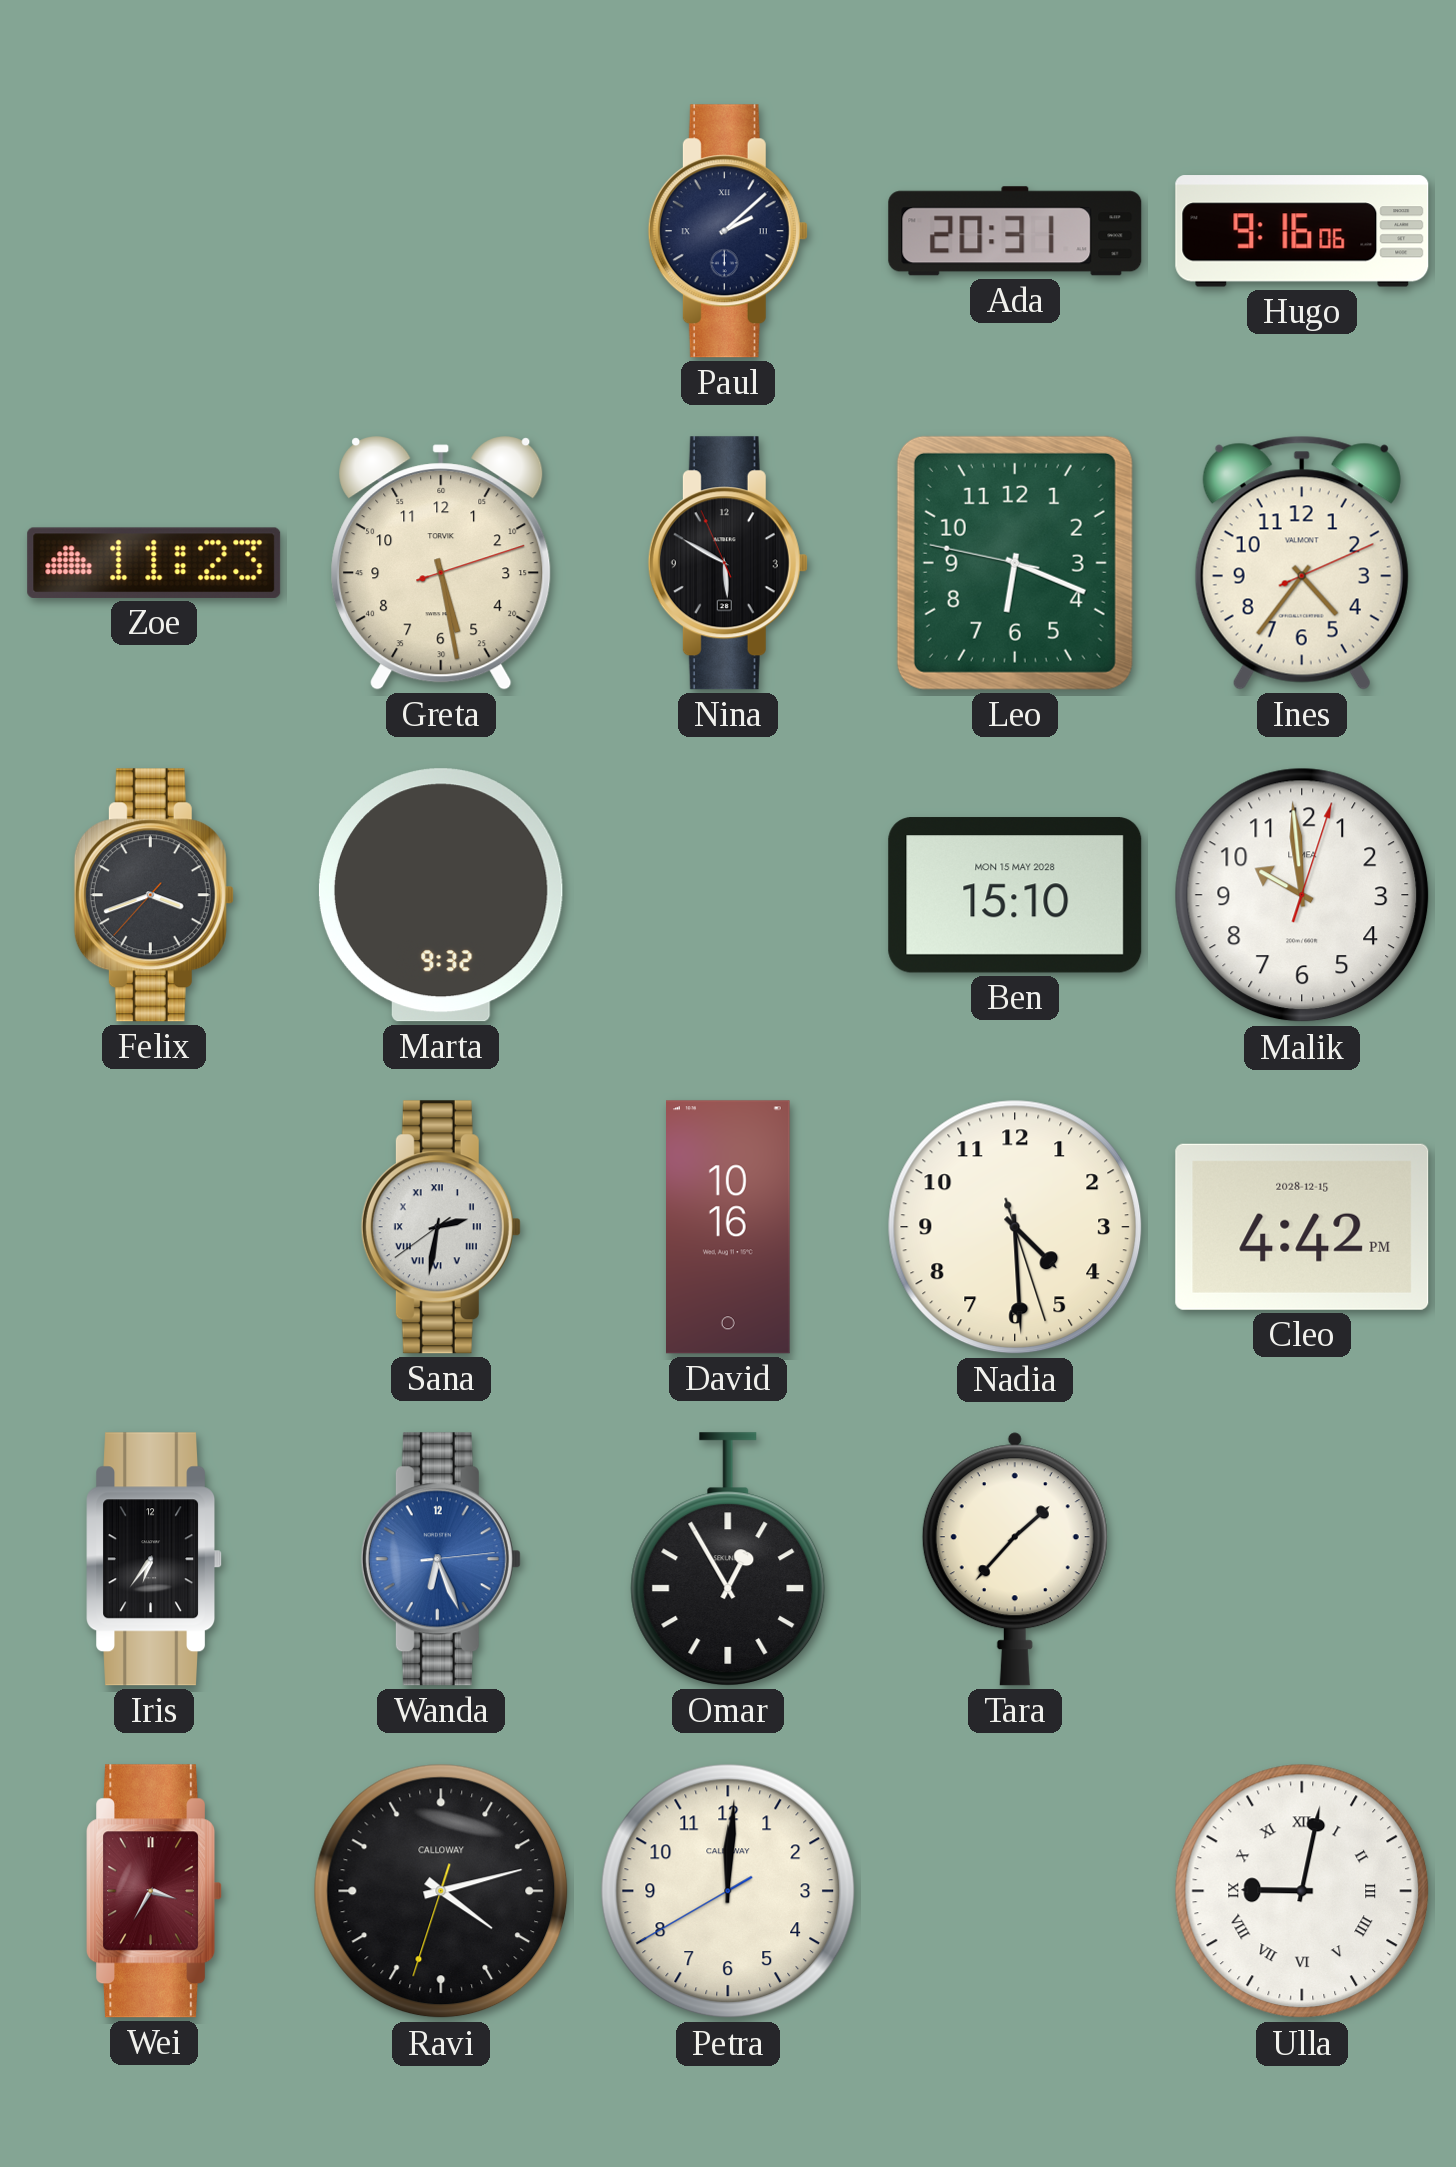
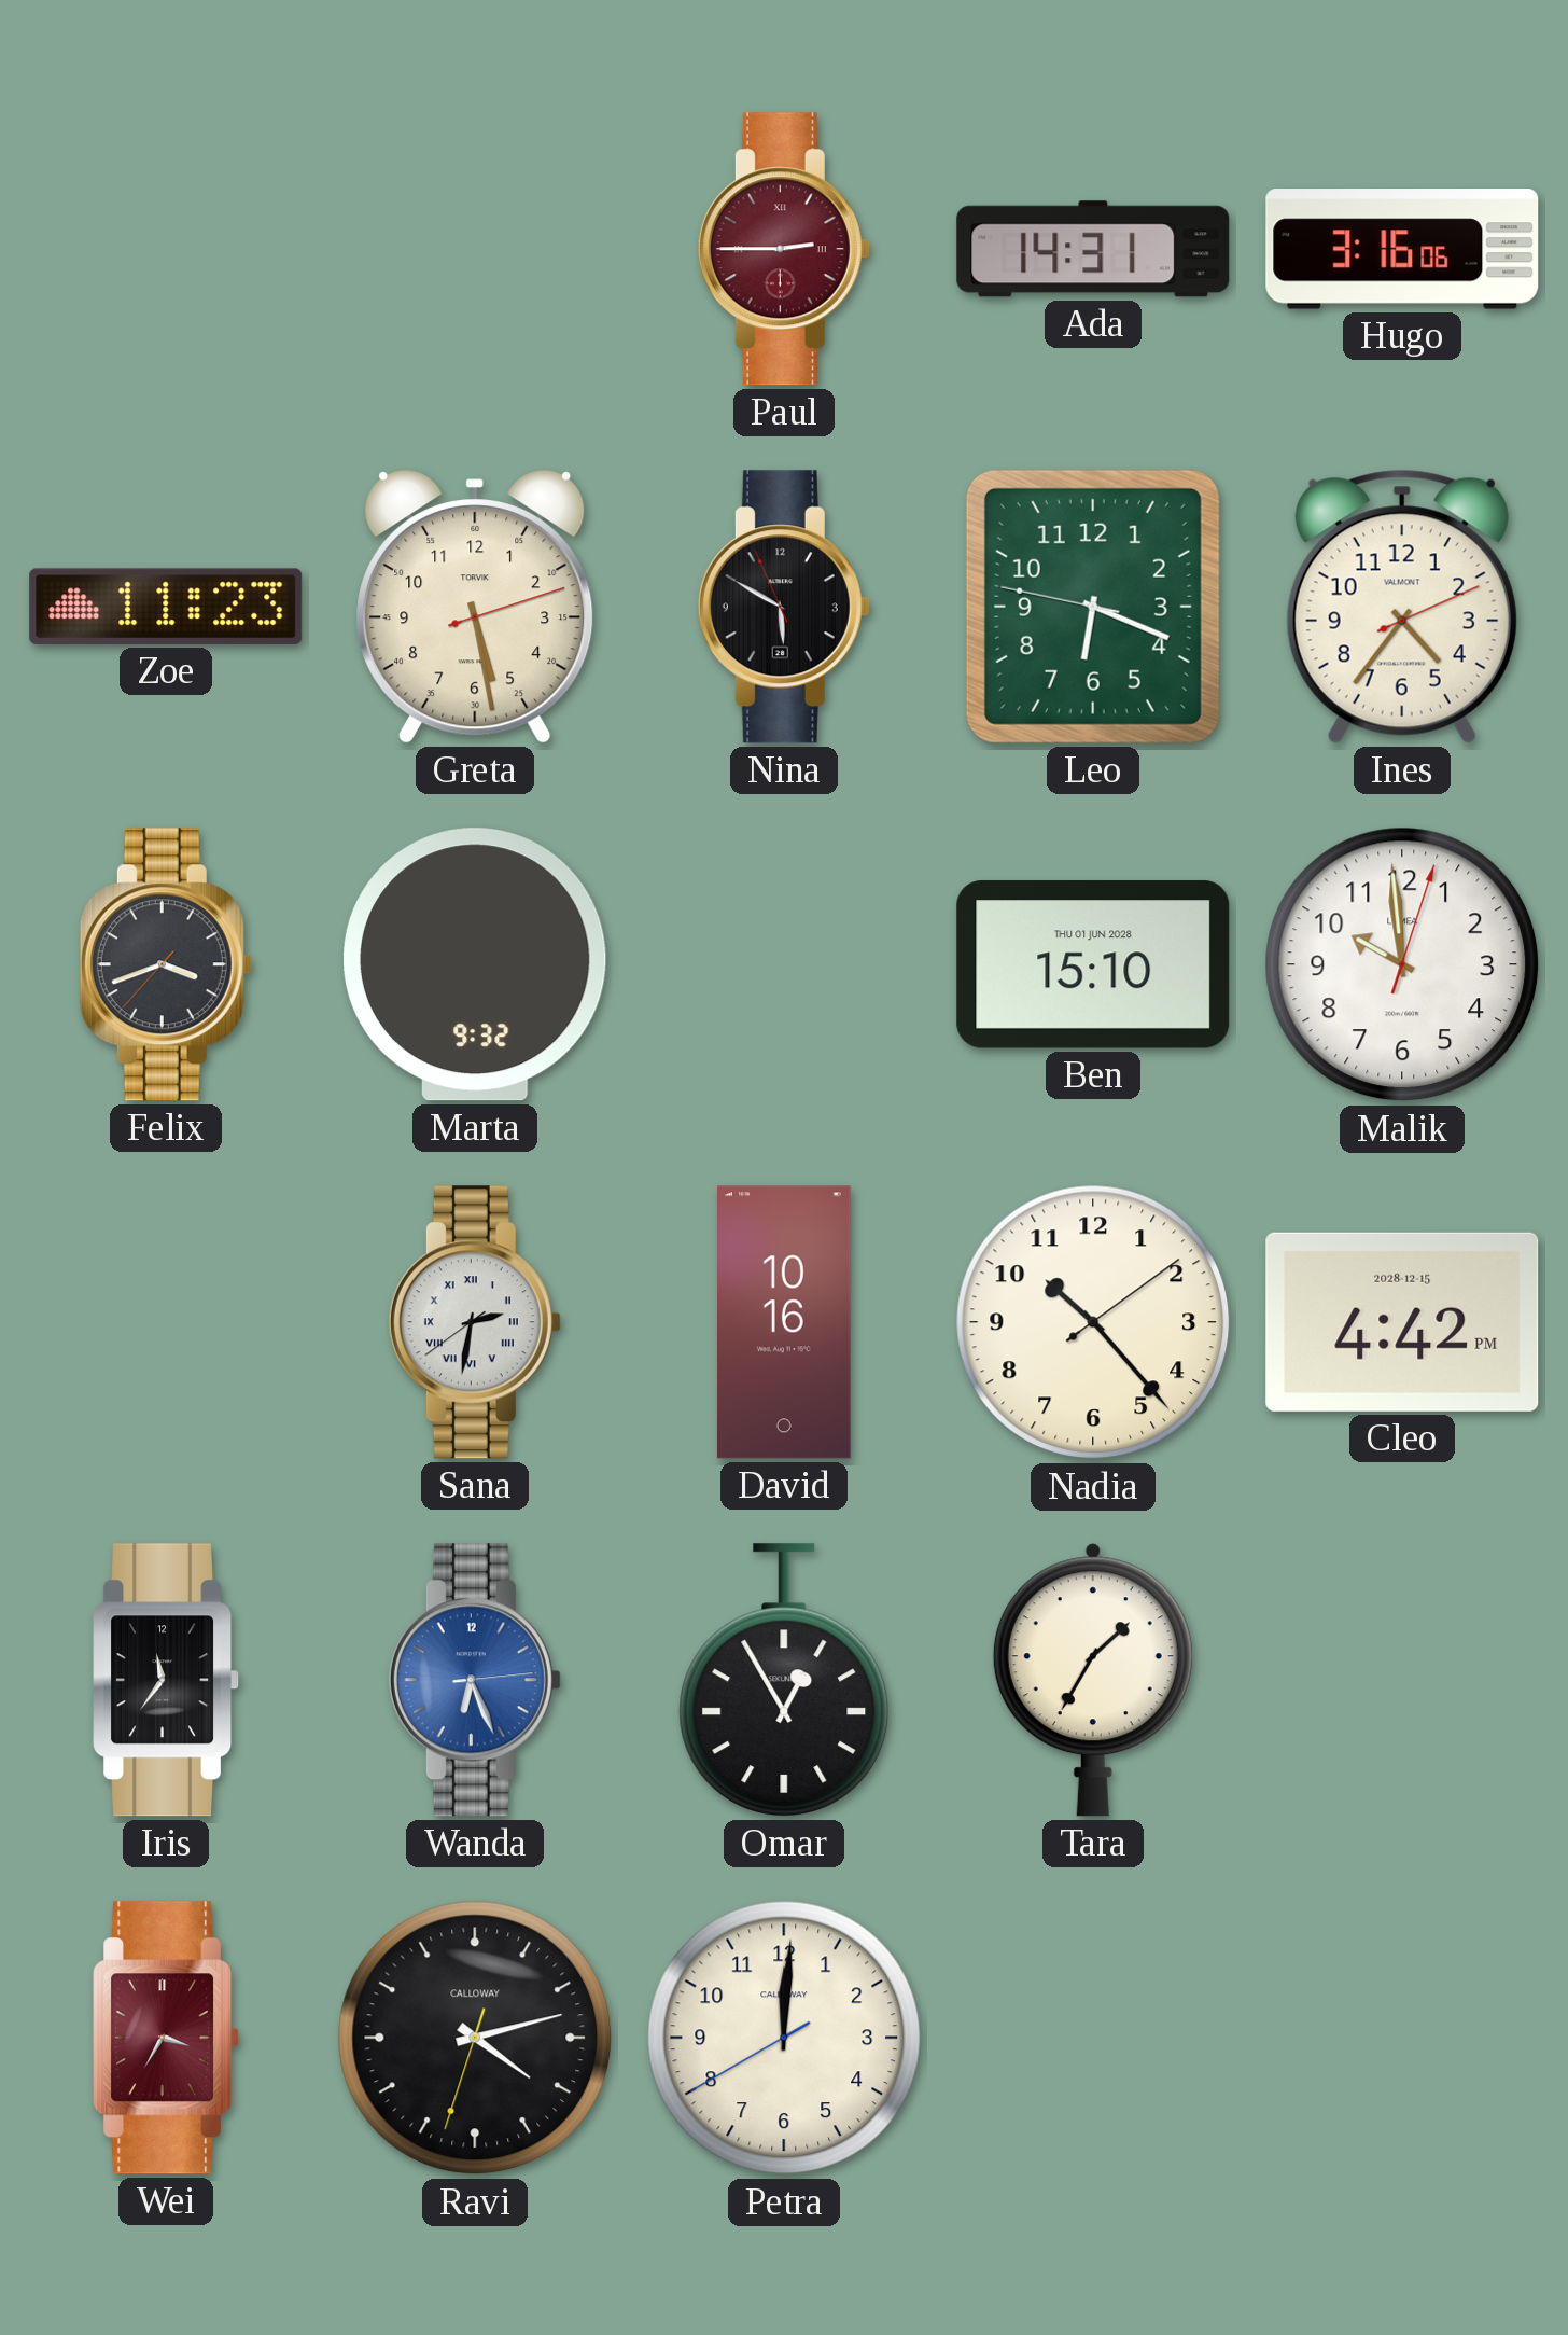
Paul: 2:08 -> 2:45
Paul dial: navy -> burgundy
Ada: 20:31 -> 14:31
Hugo: 9:16 -> 3:16
Ben date: MON 15 MAY 2028 -> THU 01 JUN 2028
Nadia: 4:29 -> 10:23
Iris: 6:36 -> 11:36
Tara: 1:37 -> 1:35
Ulla: 9:02 -> none
